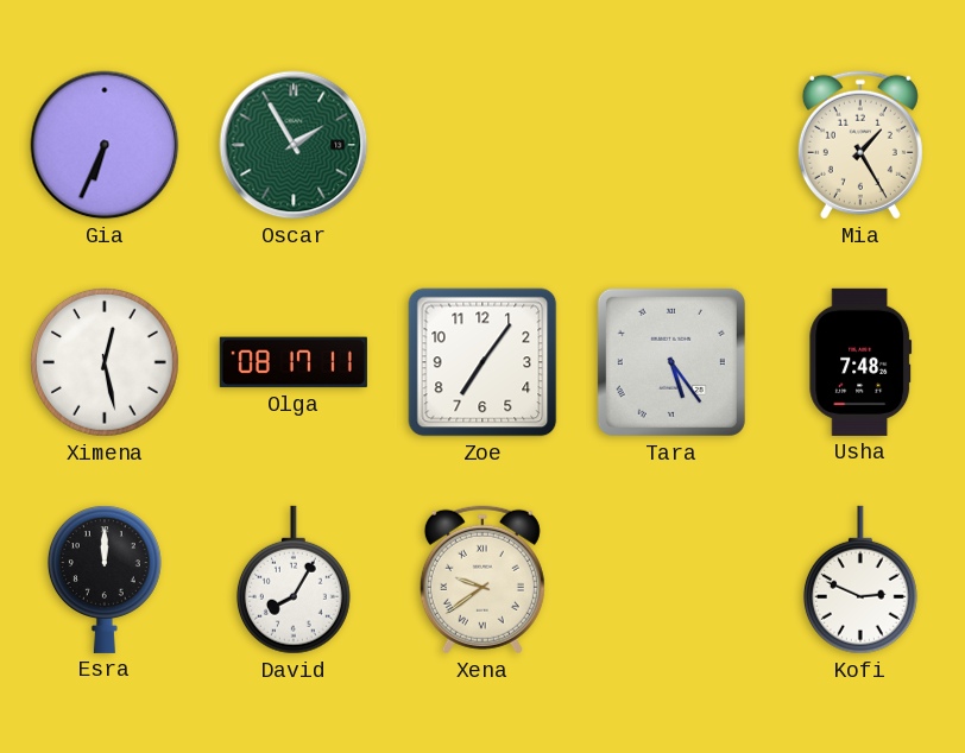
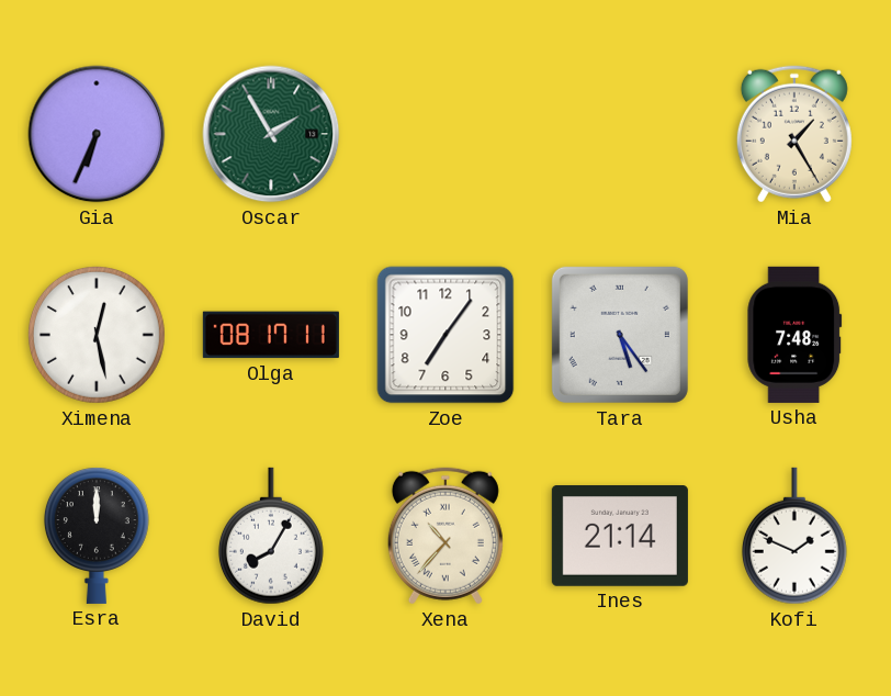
Xena: 9:39 -> 10:37
Ines: none -> 21:14
Kofi: 2:49 -> 1:49
